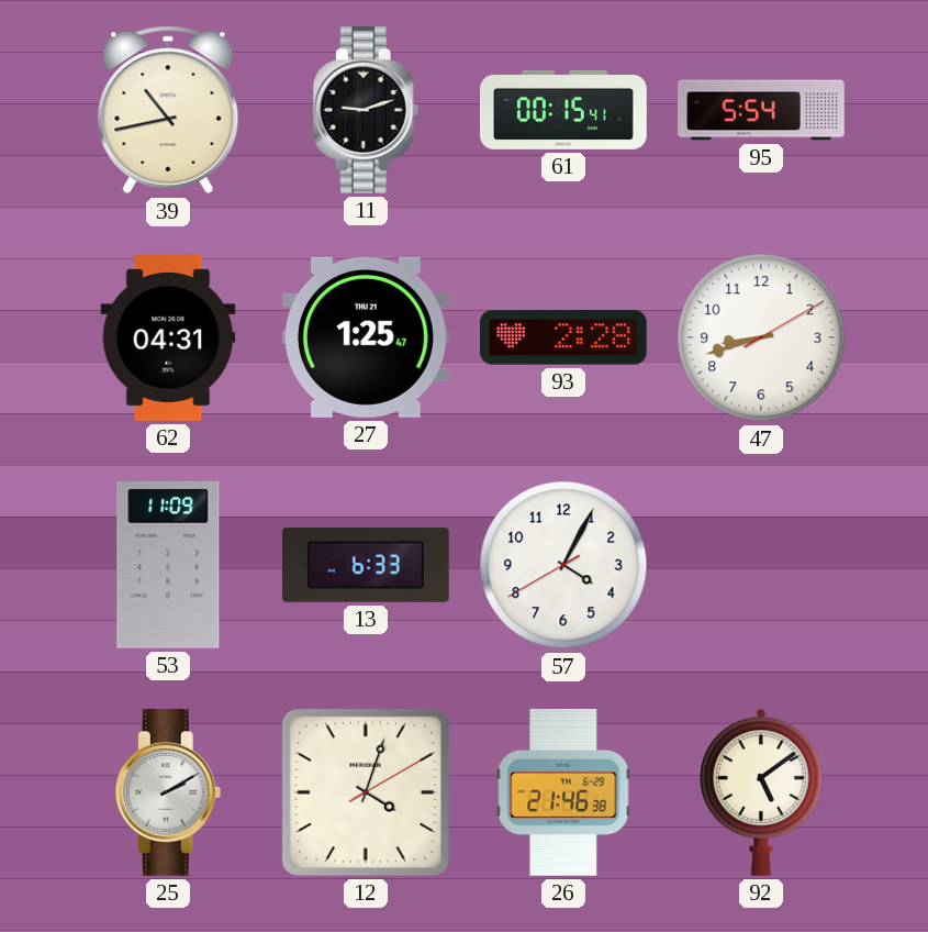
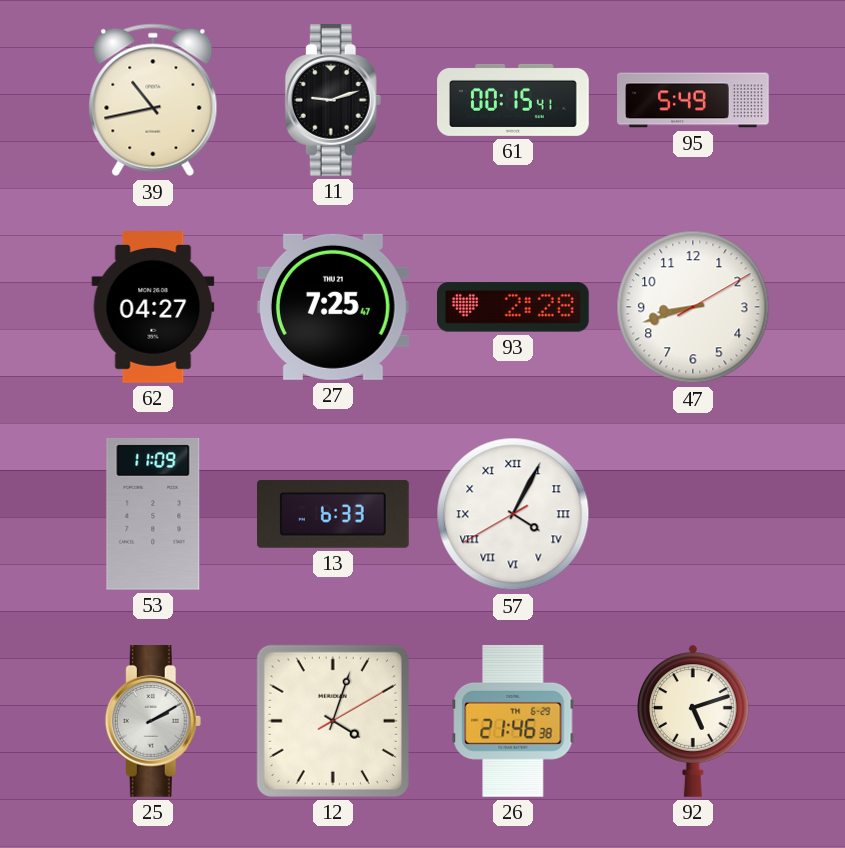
95: 5:54 -> 5:49
62: 04:31 -> 04:27
27: 1:25 -> 7:25
57 numerals: Arabic -> Roman
92: 5:09 -> 5:12
